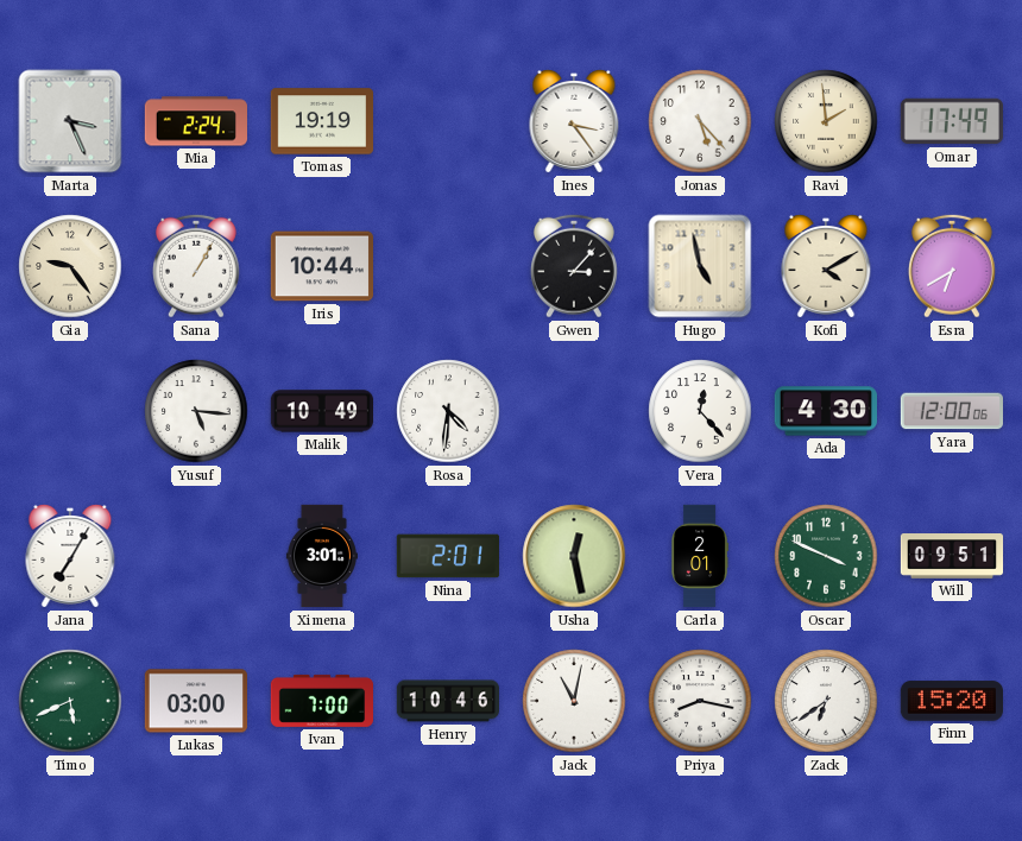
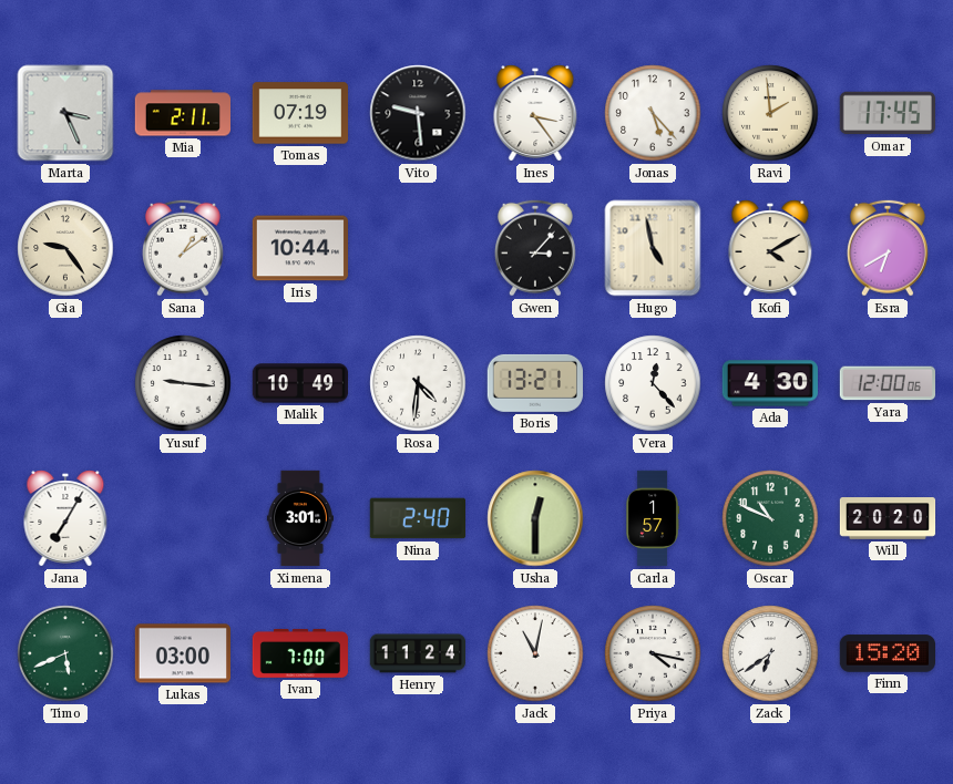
Mia: 2:24 -> 2:11
Tomas: 19:19 -> 07:19
Vito: none -> 9:29
Omar: 17:49 -> 17:45
Sana: 1:05 -> 1:09
Yusuf: 5:16 -> 9:16
Boris: none -> 13:21
Nina: 2:01 -> 2:40
Usha: 12:28 -> 12:30
Carla: 2:01 -> 1:57
Oscar: 3:49 -> 10:49
Will: 09:51 -> 20:20
Henry: 10:46 -> 11:24
Priya: 8:17 -> 4:17
